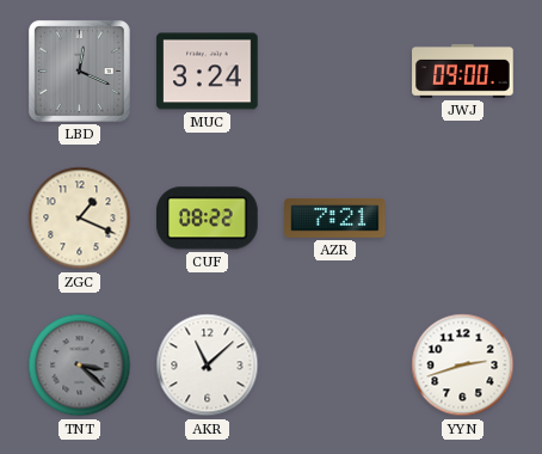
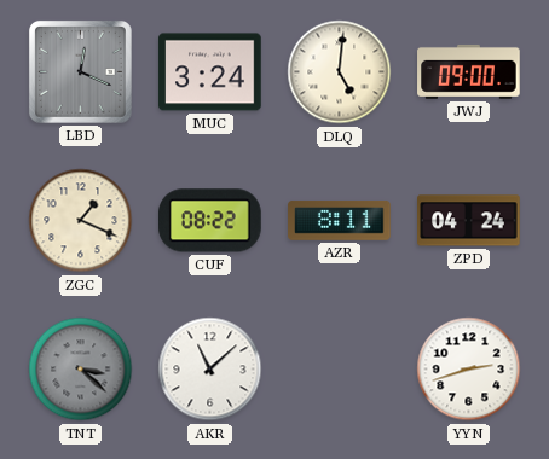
DLQ: none -> 5:01
AZR: 7:21 -> 8:11
ZPD: none -> 04:24
